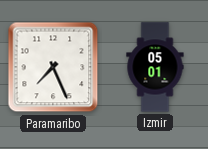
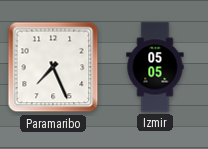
Izmir: 05:01 -> 05:05
